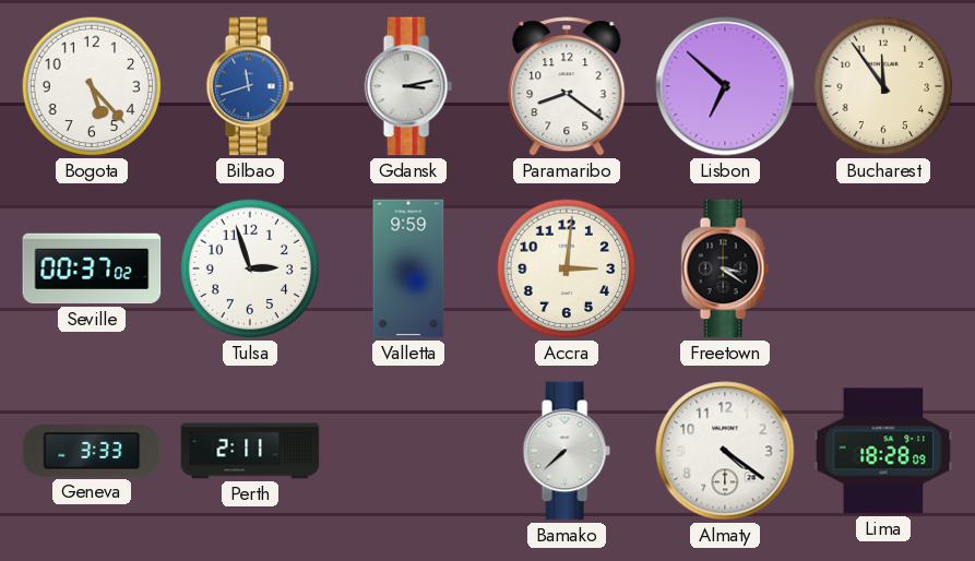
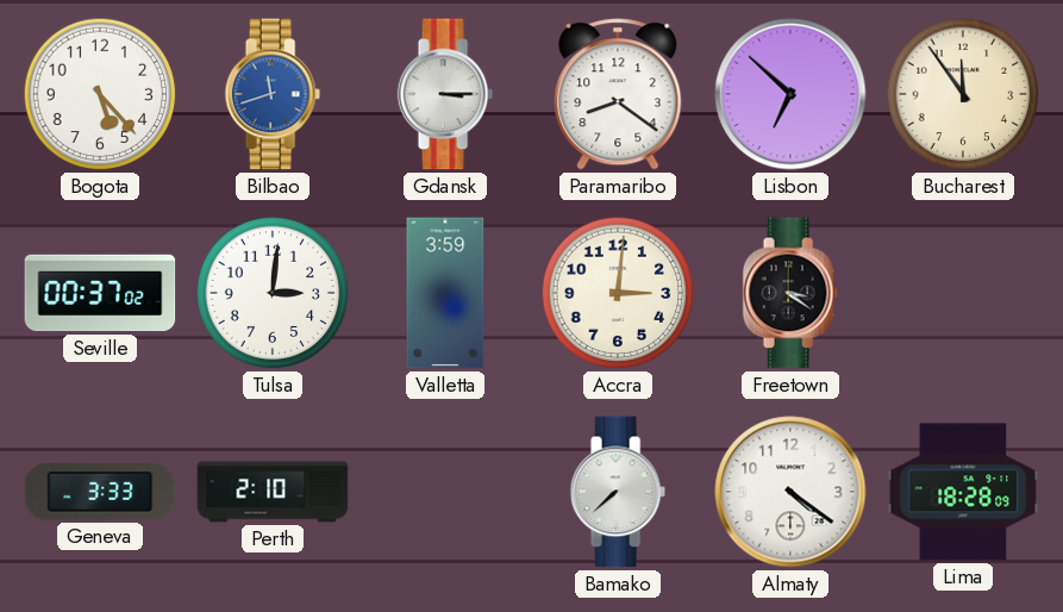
Gdansk: 3:13 -> 3:15
Tulsa: 2:57 -> 3:01
Valletta: 9:59 -> 3:59
Perth: 2:11 -> 2:10
